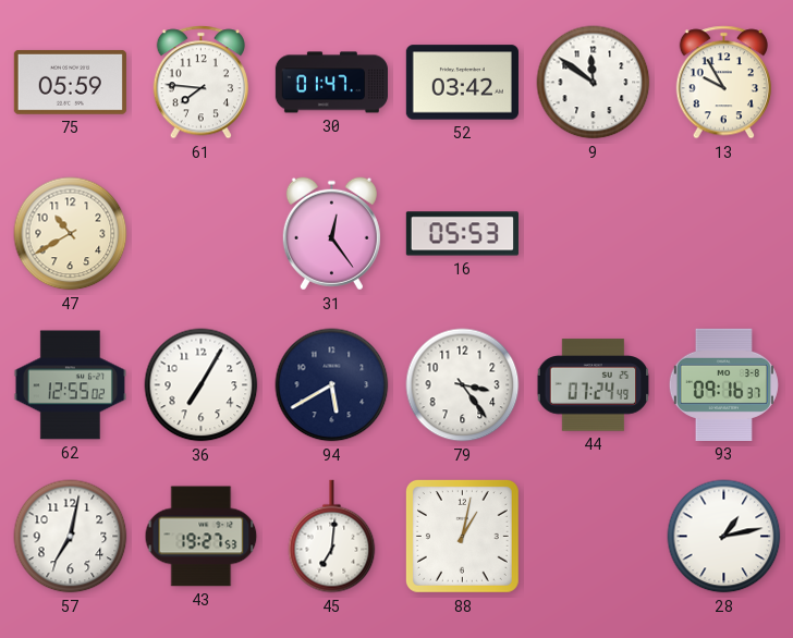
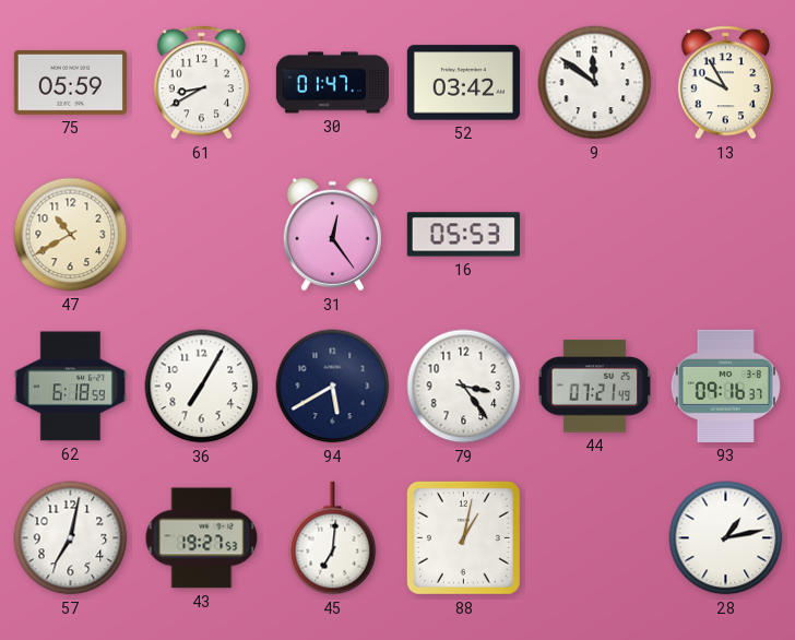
61: 7:46 -> 8:40
62: 12:55 -> 6:18
44: 07:24 -> 07:21
